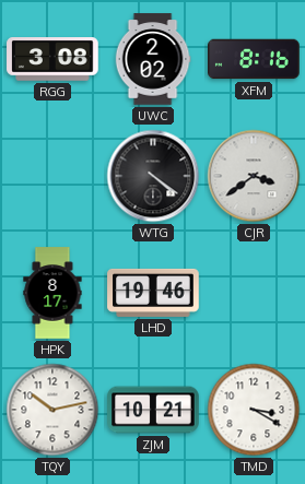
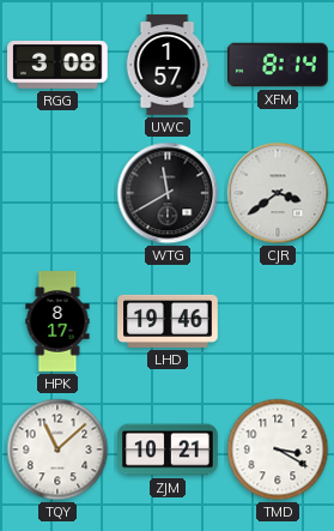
UWC: 2:02 -> 1:57
XFM: 8:16 -> 8:14
WTG: 4:21 -> 11:40
TQY: 10:13 -> 11:08
